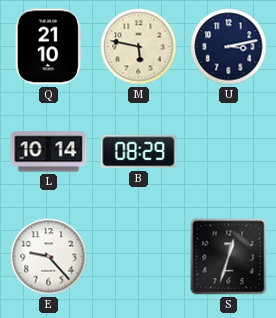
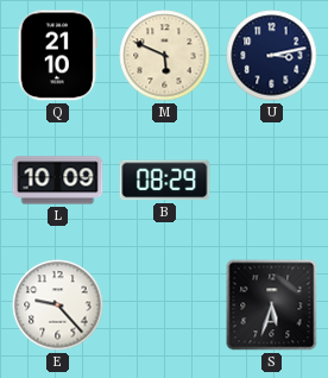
M: 5:47 -> 5:49
L: 10:14 -> 10:09
S: 12:33 -> 5:33
